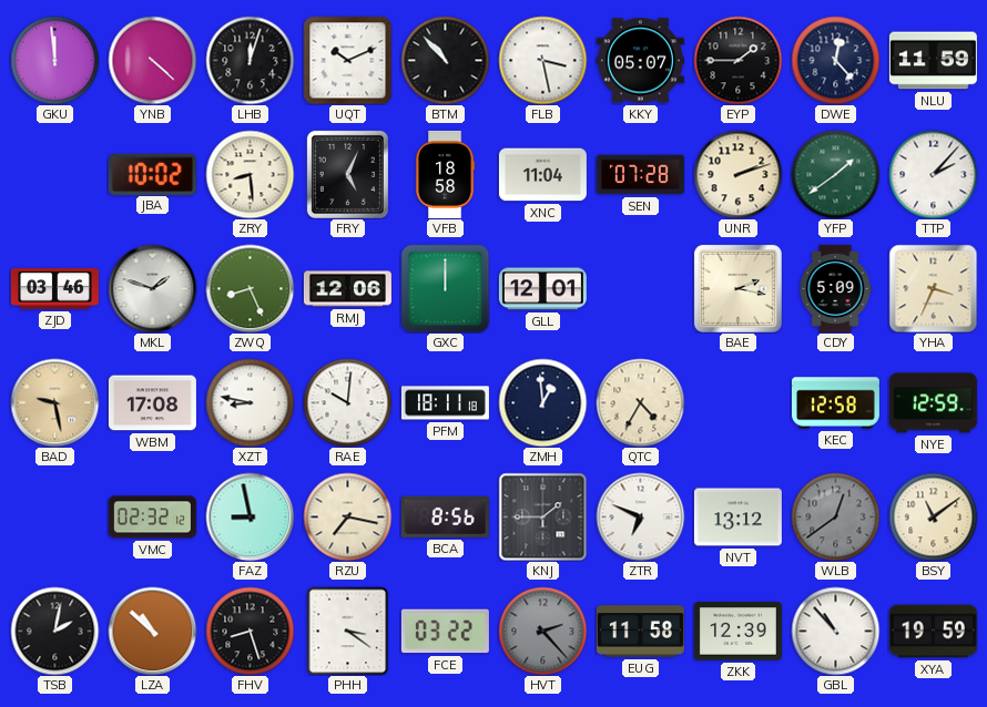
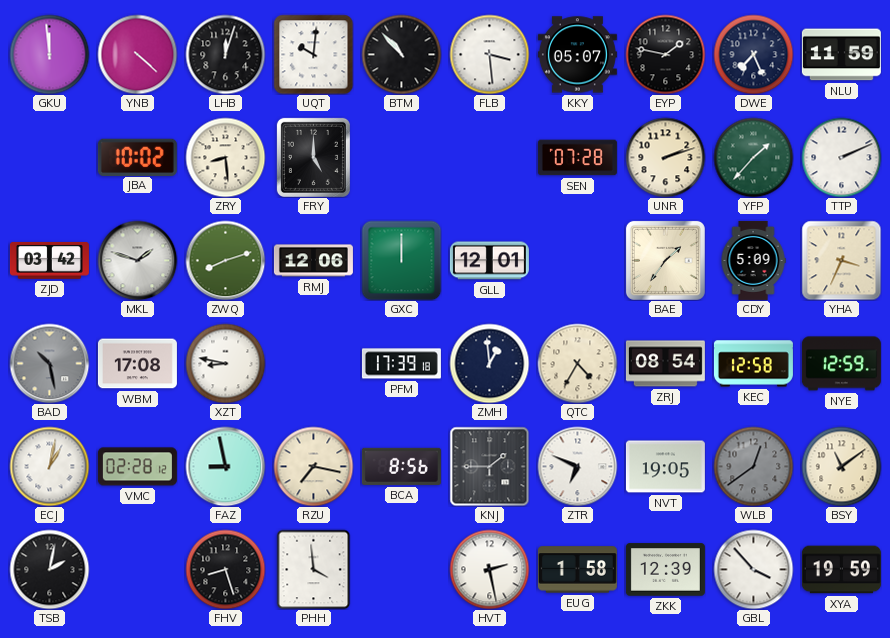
UQT: 10:11 -> 10:01
FLB: 3:28 -> 3:29
EYP: 1:45 -> 1:47
DWE: 12:23 -> 7:26
FRY: 5:04 -> 5:00
VFB: 18:58 -> none
XNC: 11:04 -> none
YFP: 1:39 -> 1:37
TTP: 2:07 -> 2:11
ZJD: 03:46 -> 03:42
ZWQ: 8:26 -> 8:12
BAE: 2:17 -> 1:36
BAD: 9:28 -> 10:28
BAD dial: champagne -> grey
RAE: 10:01 -> none
PFM: 18:11 -> 17:39
ZRJ: none -> 08:54
ECJ: none -> 1:02
VMC: 02:32 -> 02:28
NVT: 13:12 -> 19:05
LZA: 10:52 -> none
PHH: 3:21 -> 3:59
FCE: 03:22 -> none
HVT: 2:23 -> 2:28
HVT dial: grey -> white
EUG: 11:58 -> 1:58
GBL: 10:53 -> 3:53
